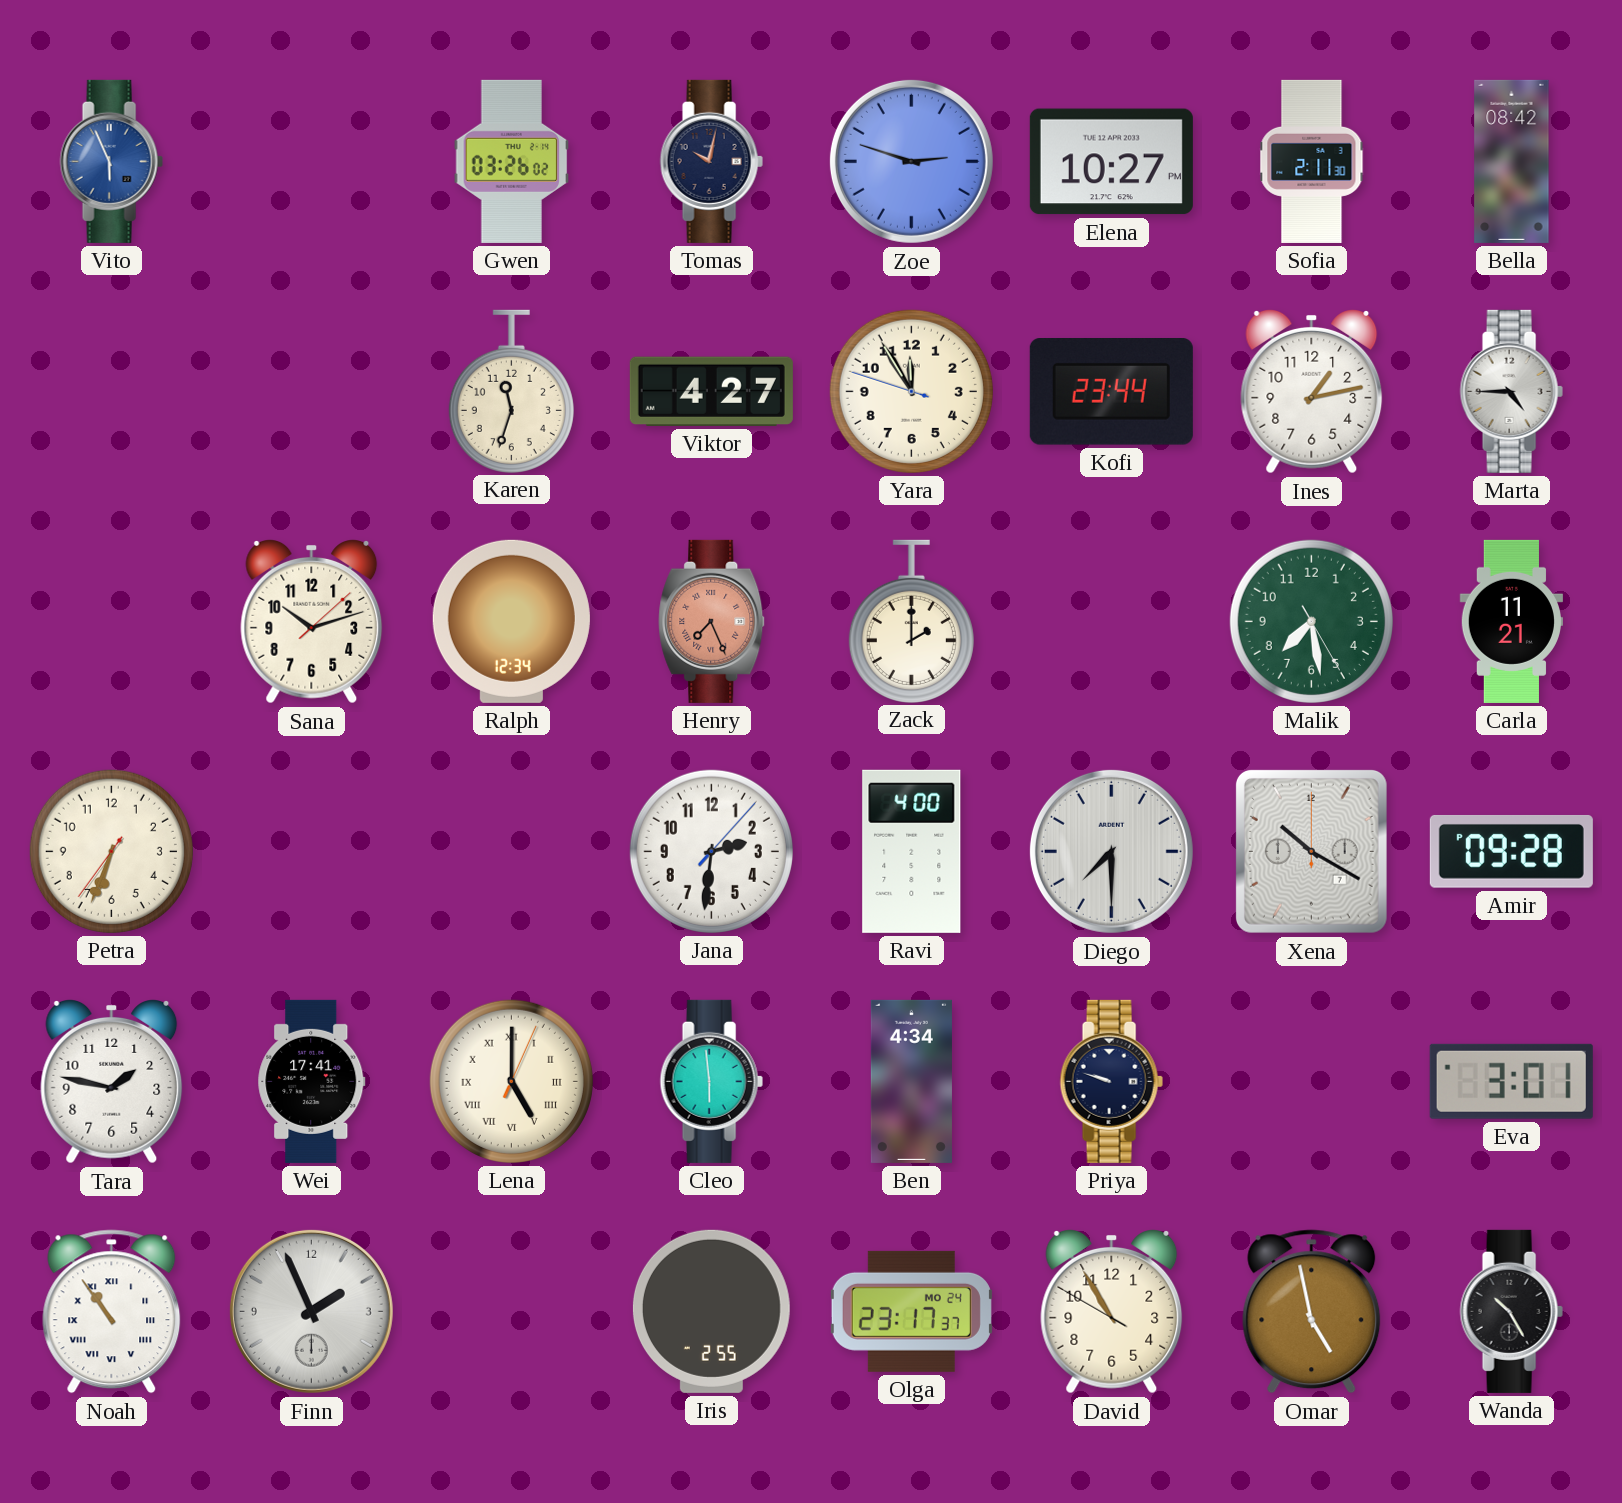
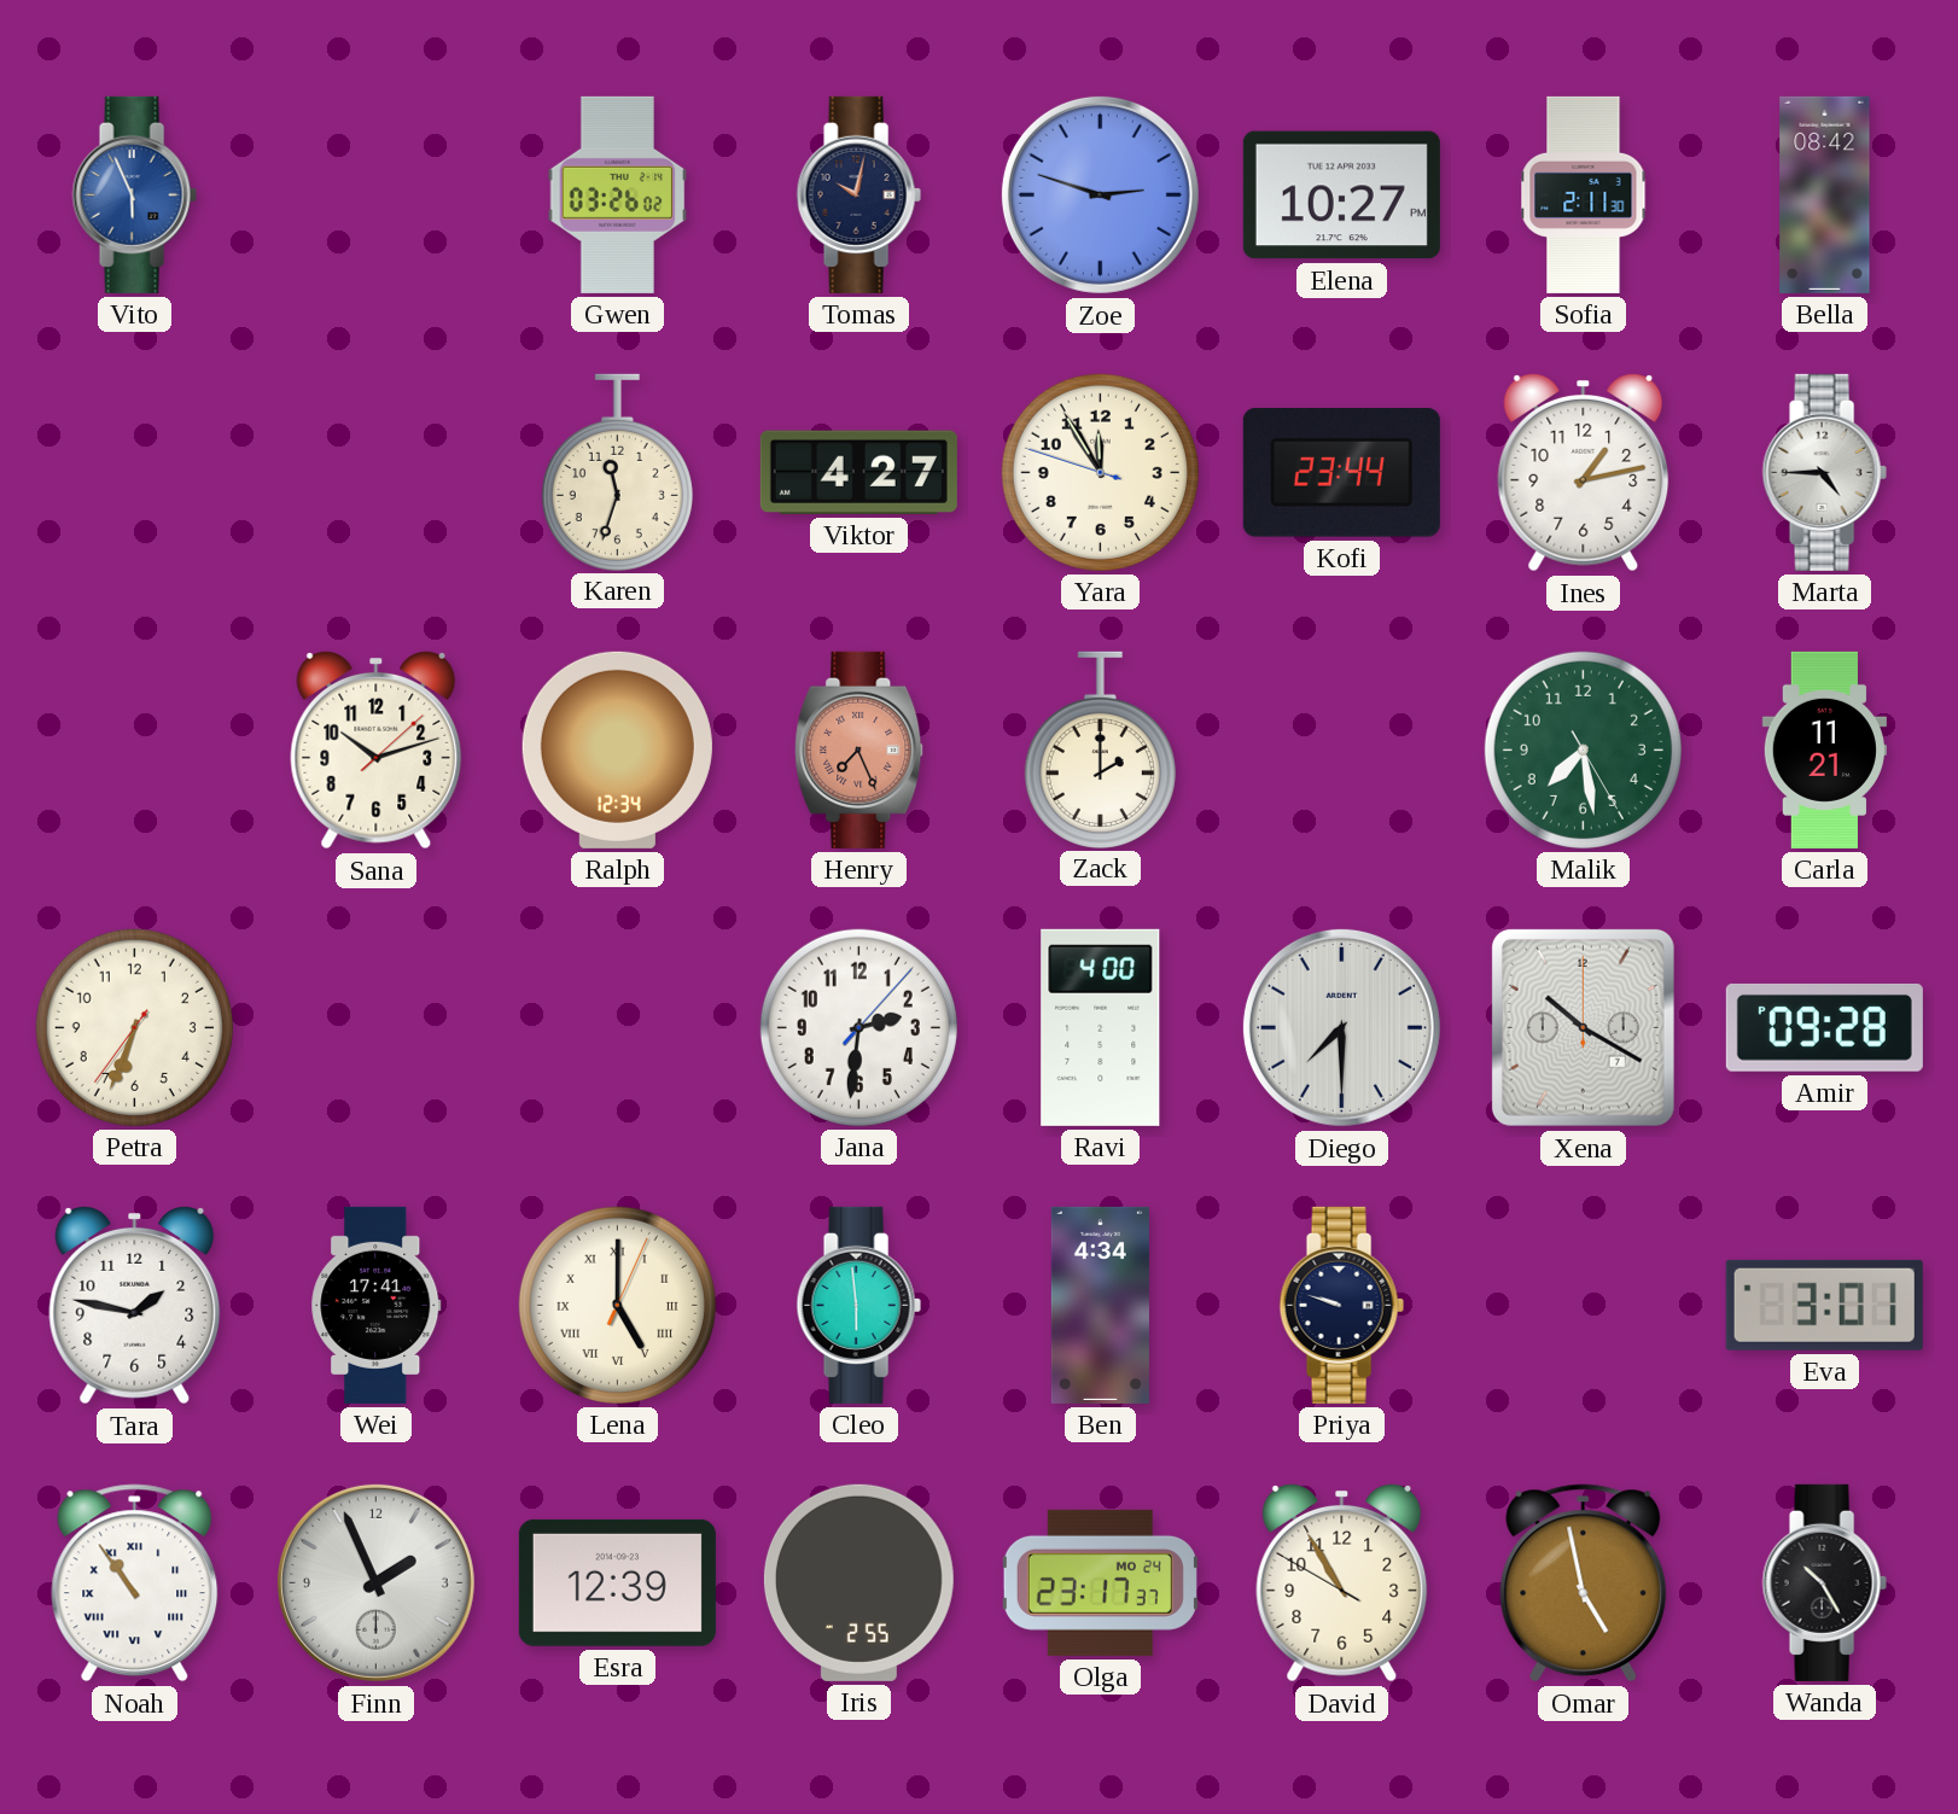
Esra: none -> 12:39
